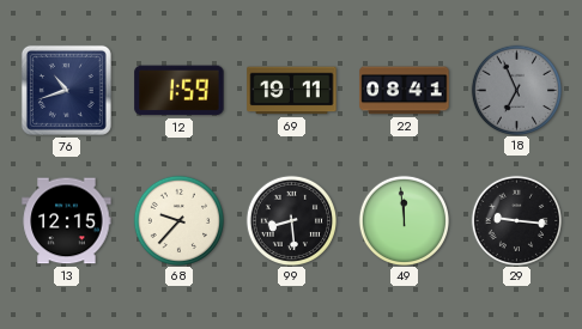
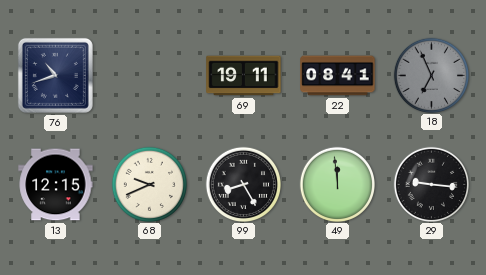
12: 1:59 -> none
68: 9:37 -> 9:41
99: 8:29 -> 8:25
